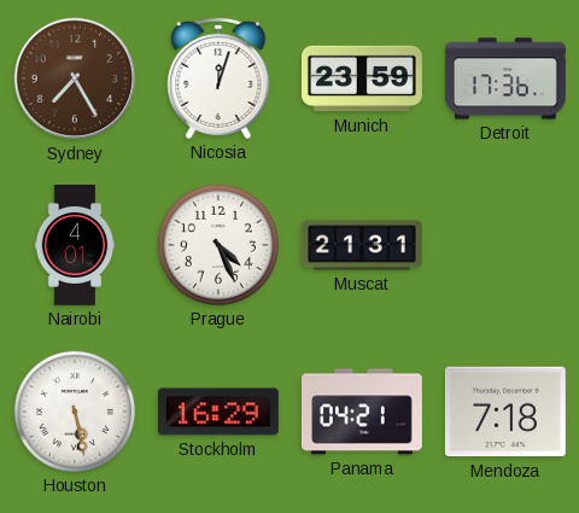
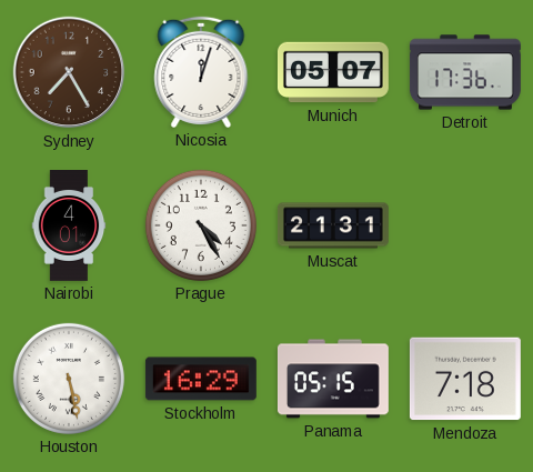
Munich: 23:59 -> 05:07
Prague: 4:26 -> 4:25
Panama: 04:21 -> 05:15
